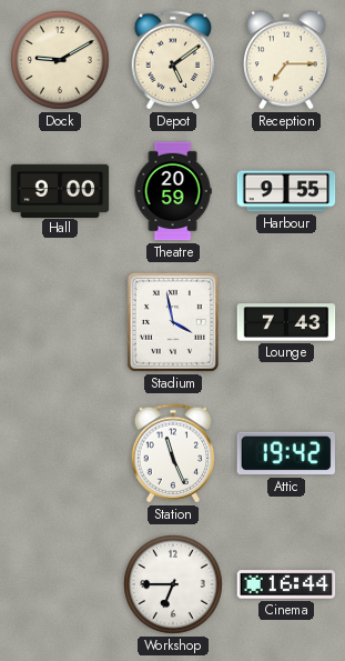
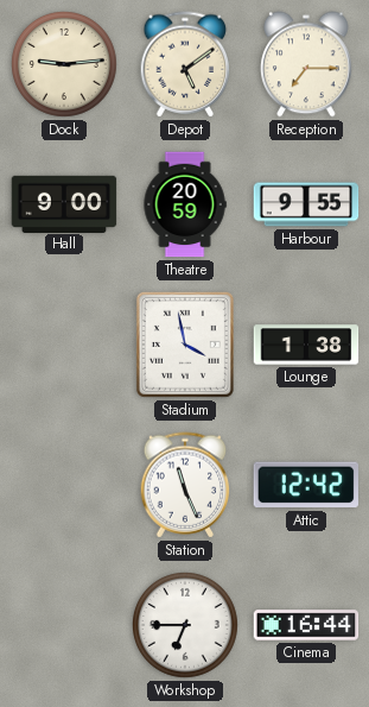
Dock: 9:10 -> 9:14
Lounge: 7:43 -> 1:38
Attic: 19:42 -> 12:42
